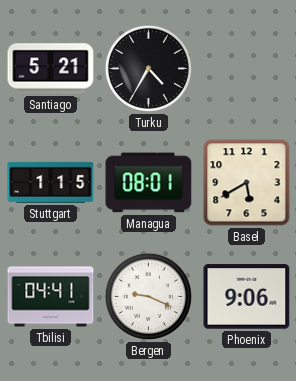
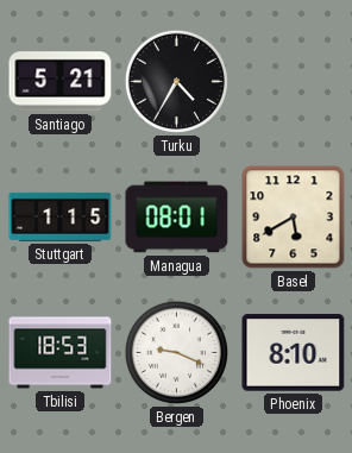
Tbilisi: 04:41 -> 18:53
Phoenix: 9:06 -> 8:10
